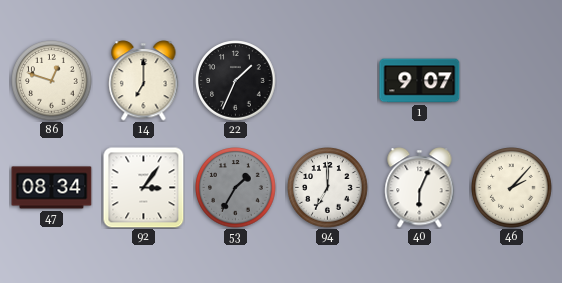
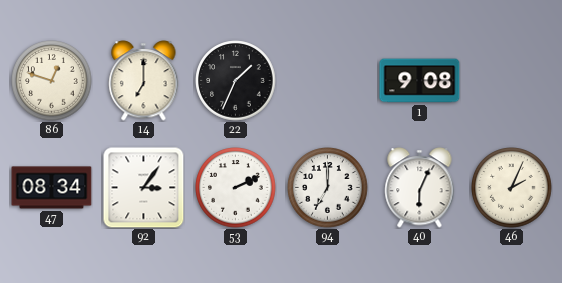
1: 9:07 -> 9:08
53: 1:35 -> 2:11
53 dial: grey -> white
46: 2:07 -> 2:04
